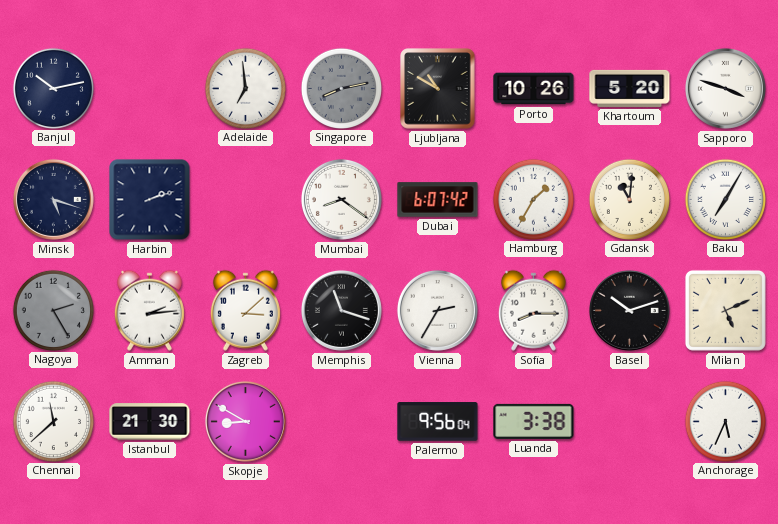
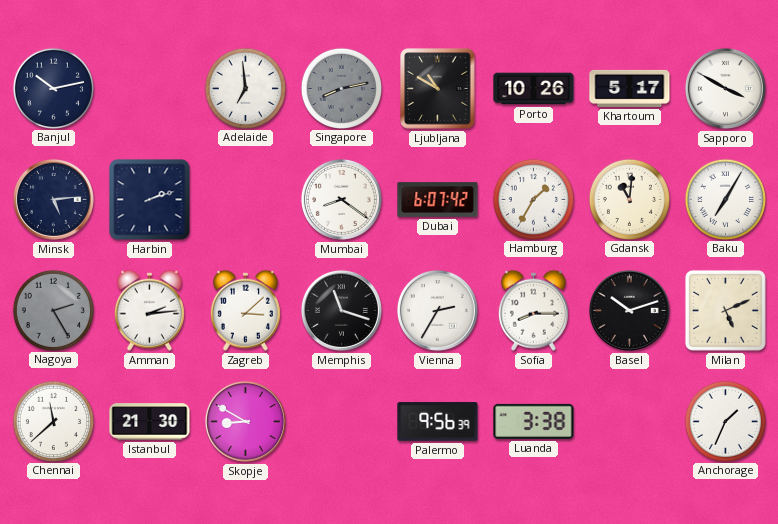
Khartoum: 5:20 -> 5:17
Sapporo: 3:48 -> 3:50
Minsk: 5:18 -> 5:14
Palermo: 9:56:04 -> 9:56:39
Anchorage: 5:34 -> 1:34
